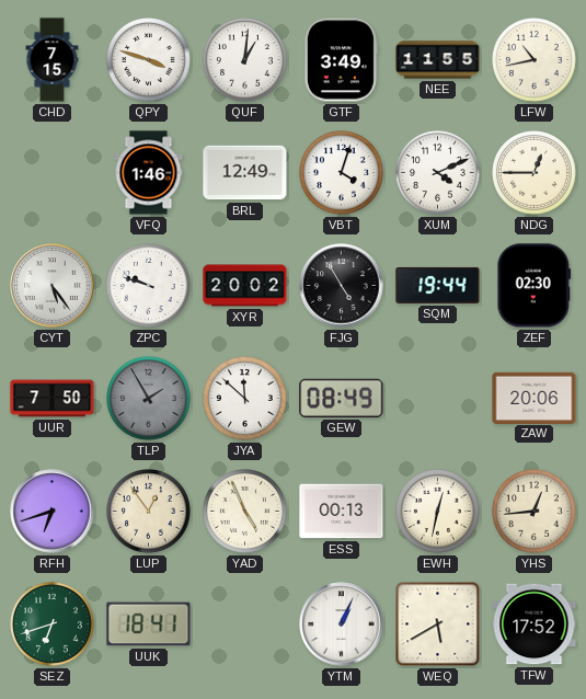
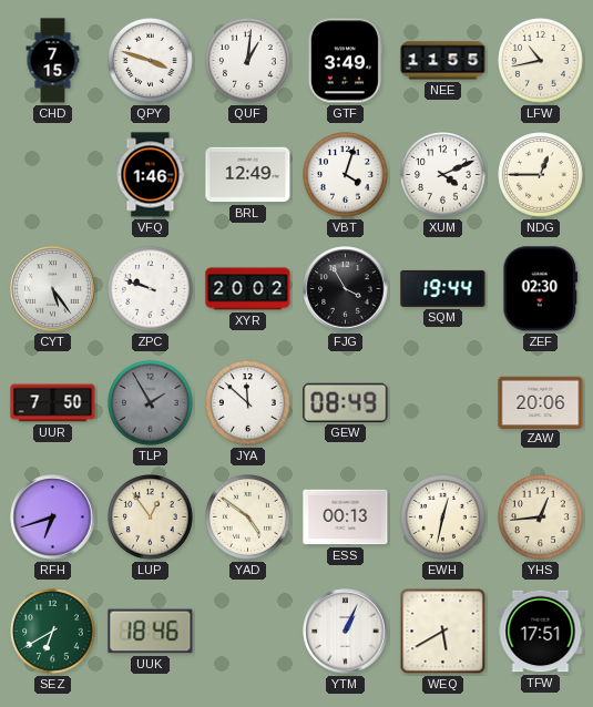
FJG: 4:55 -> 3:55
YAD: 4:56 -> 4:51
SEZ: 6:42 -> 6:40
UUK: 18:41 -> 18:46
TFW: 17:52 -> 17:51
